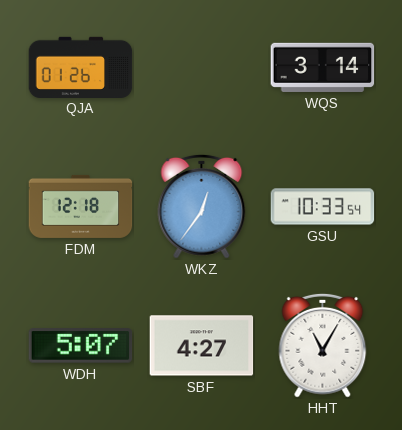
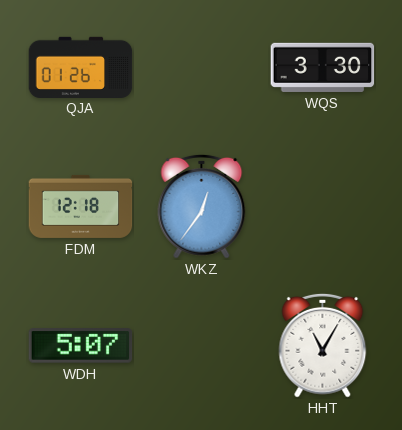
WQS: 3:14 -> 3:30
GSU: 10:33 -> none
SBF: 4:27 -> none
